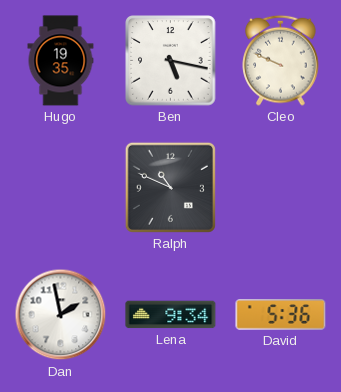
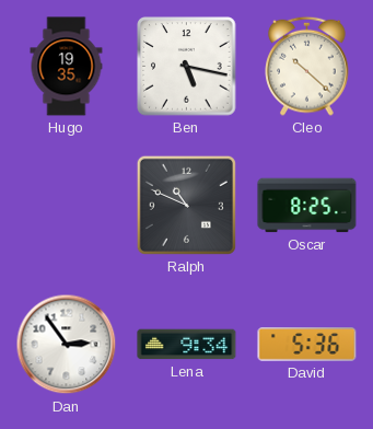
Cleo: 9:49 -> 10:22
Oscar: none -> 8:25
Dan: 1:58 -> 2:54
